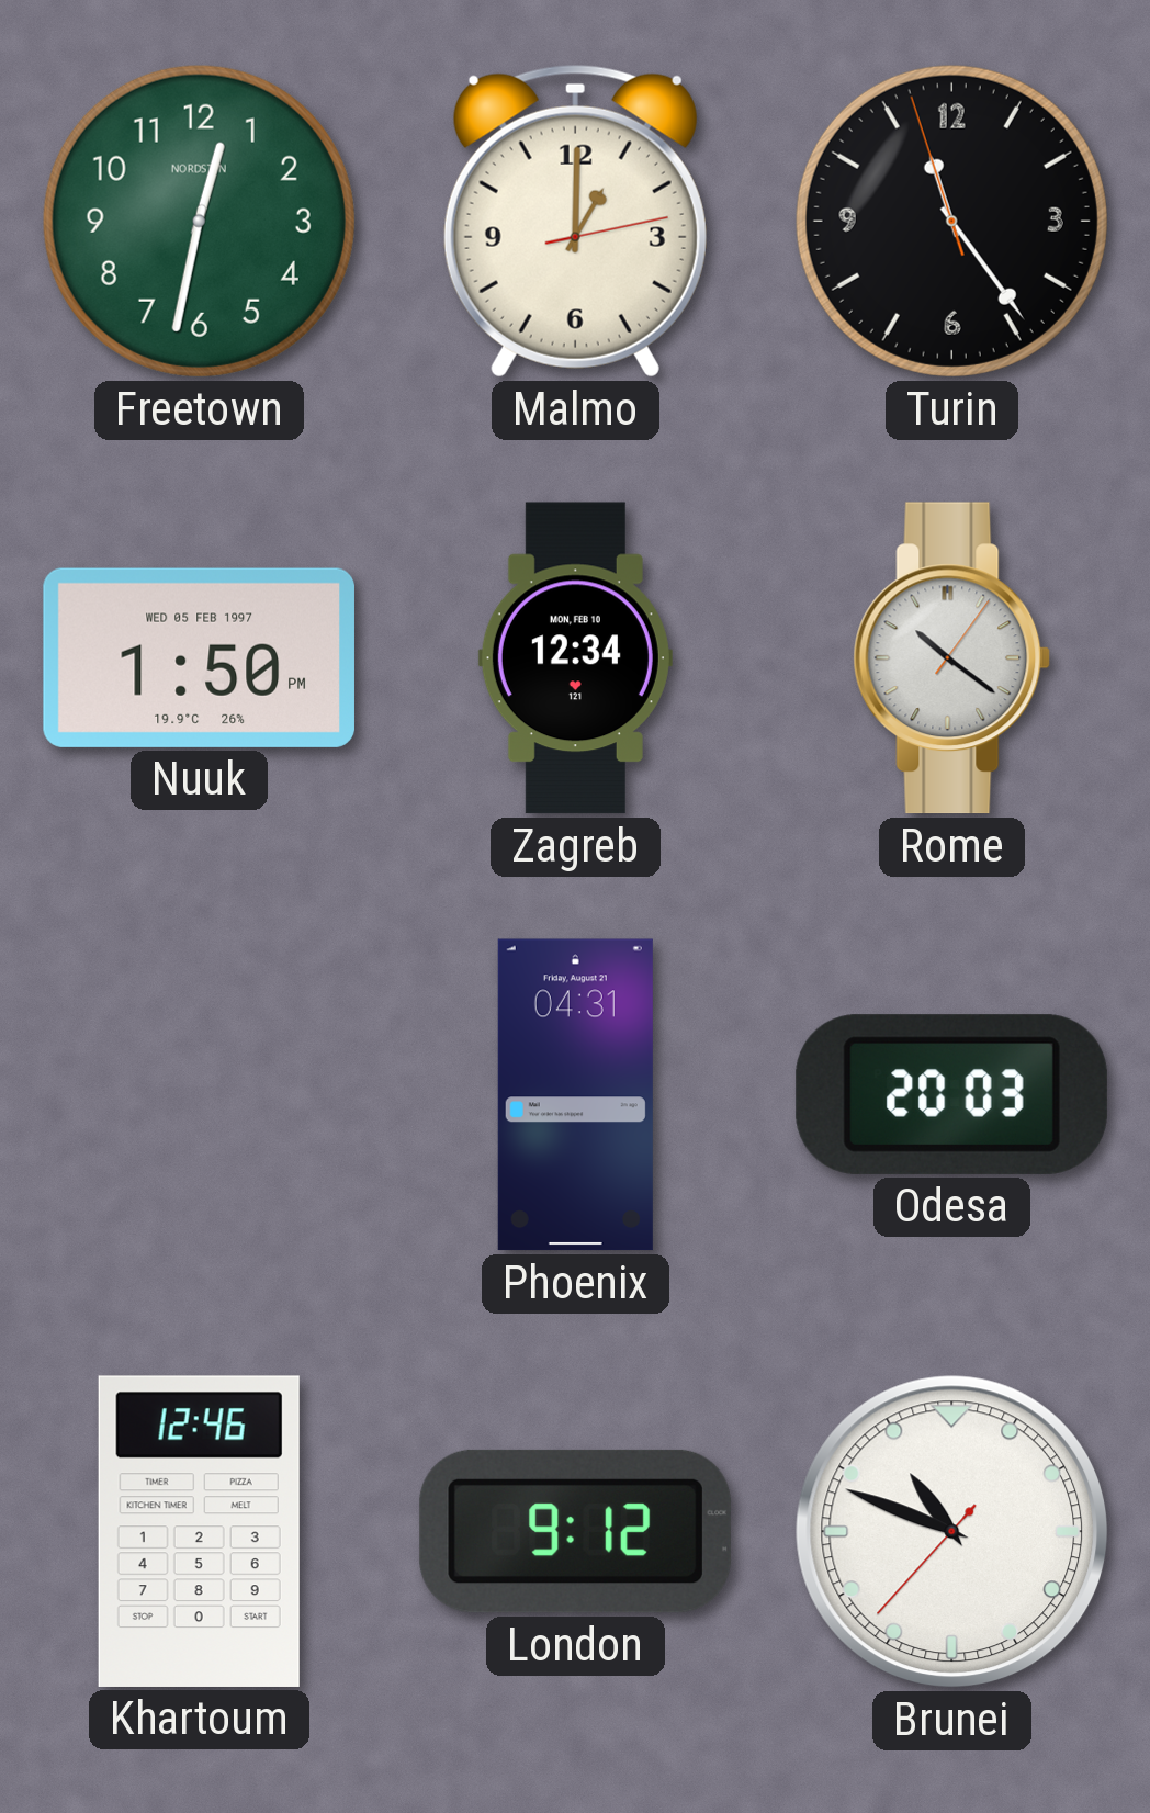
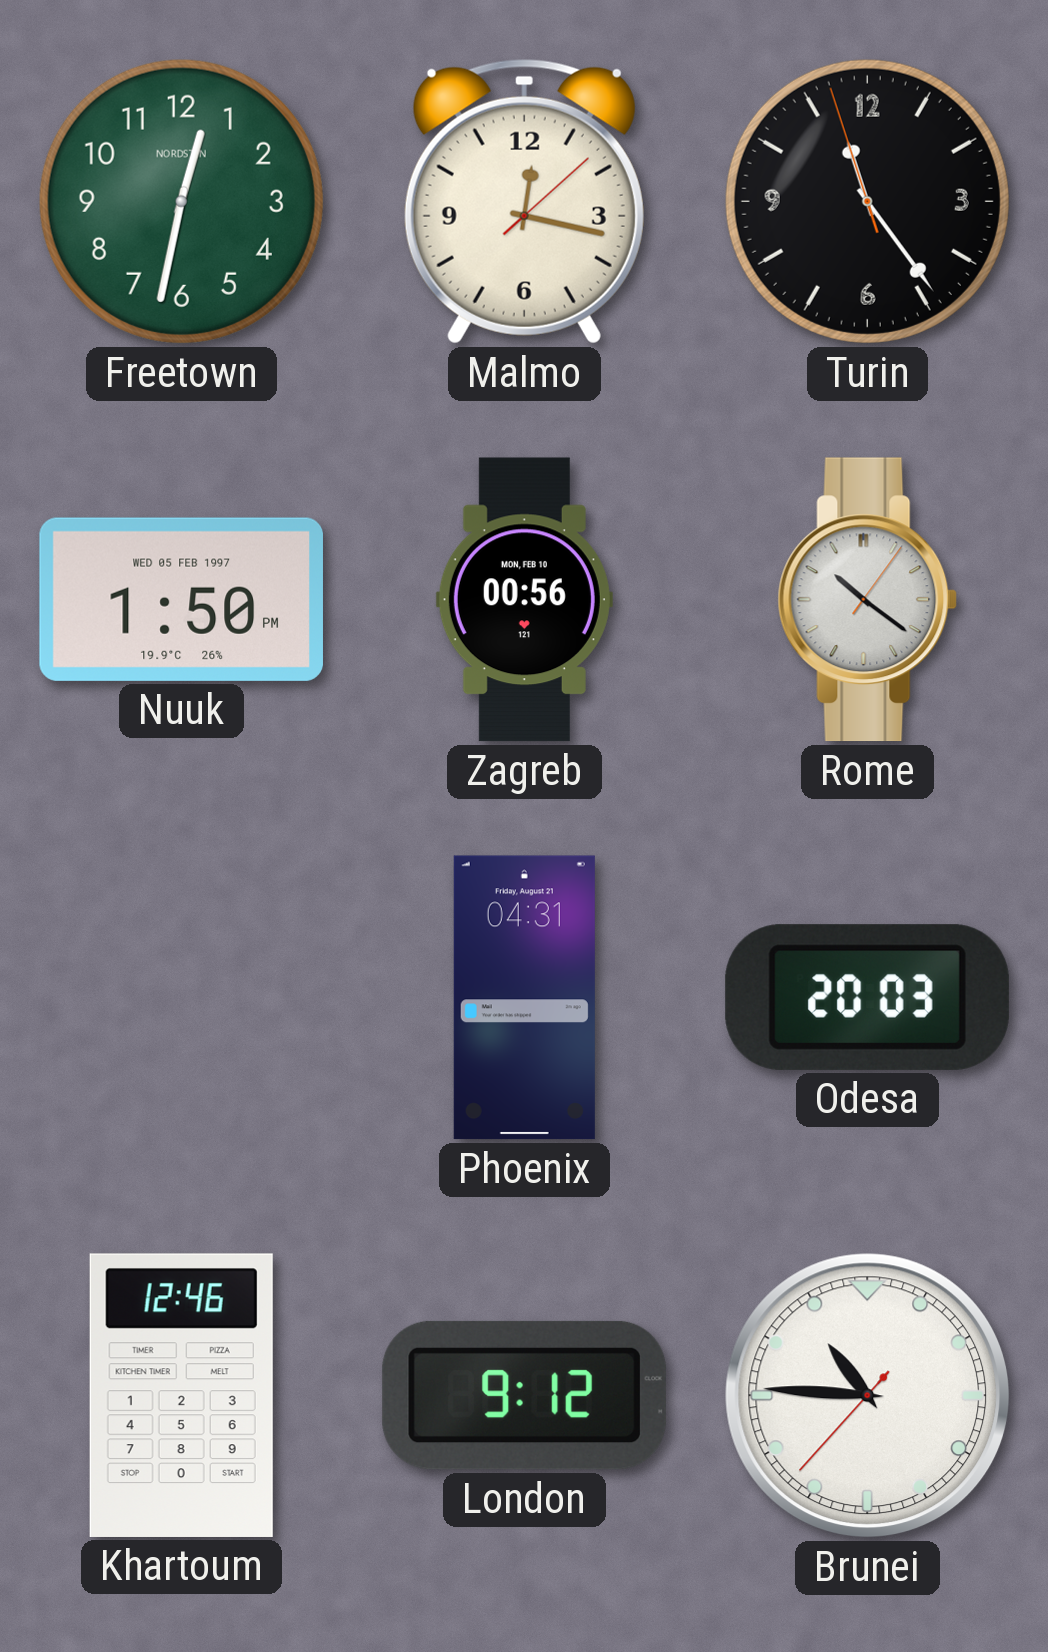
Malmo: 1:00 -> 12:17
Zagreb: 12:34 -> 00:56
Brunei: 10:48 -> 10:45
